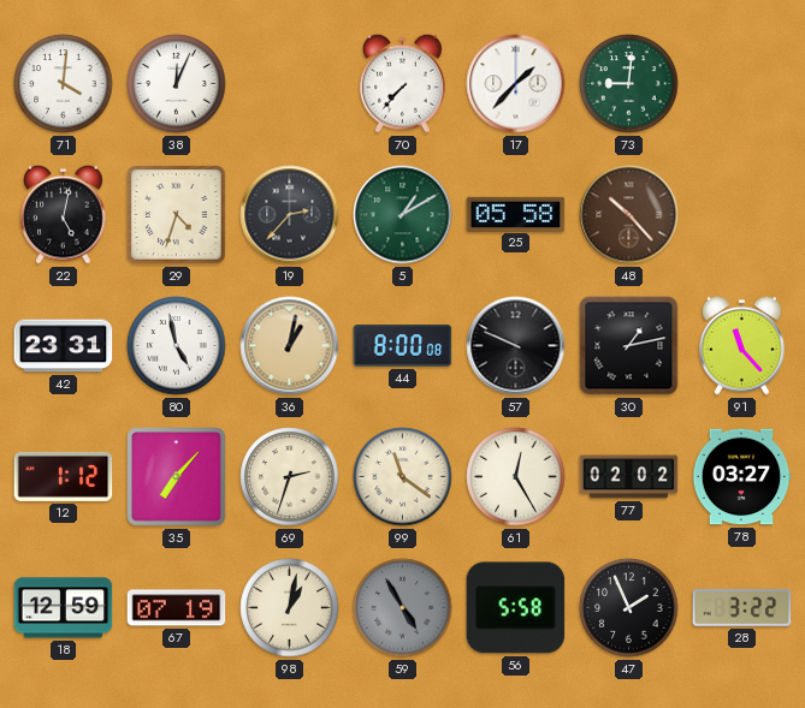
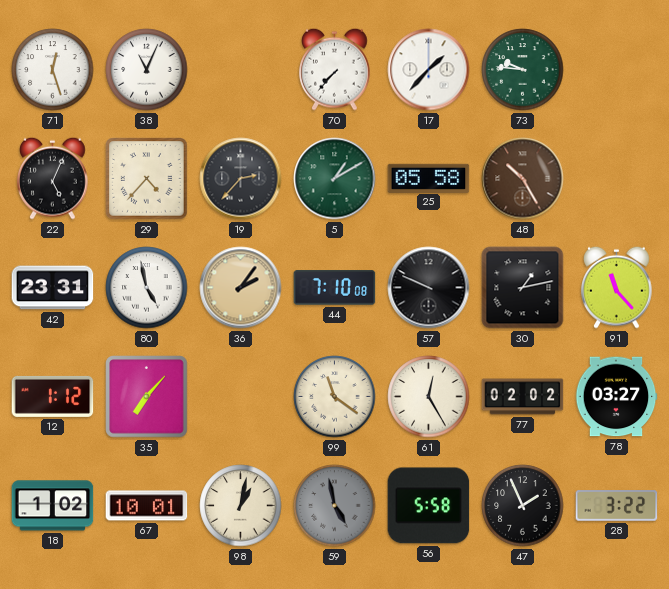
71: 4:01 -> 12:27
38: 12:04 -> 11:04
73: 9:01 -> 9:46
22: 5:02 -> 5:04
29: 4:33 -> 4:37
48: 10:23 -> 10:25
36: 1:02 -> 2:06
44: 8:00 -> 7:10
69: 2:33 -> none
18: 12:59 -> 1:02
67: 07:19 -> 10:01
59: 4:55 -> 4:58
